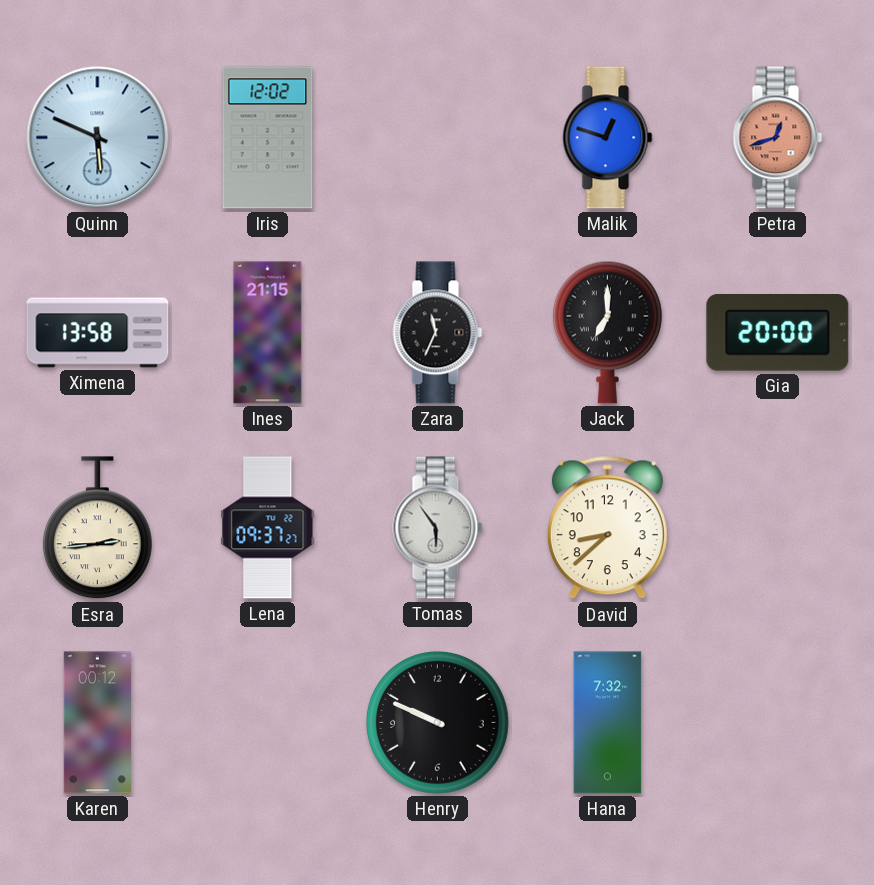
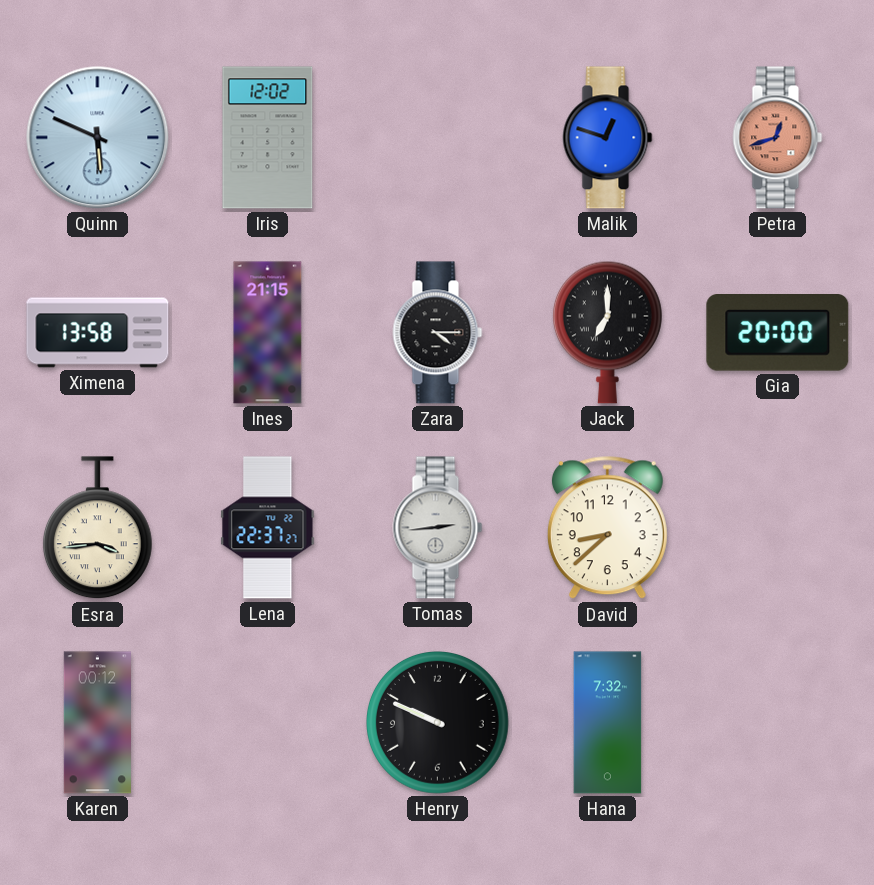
Zara: 11:34 -> 4:15
Esra: 2:44 -> 3:44
Lena: 09:37 -> 22:37
Tomas: 5:54 -> 2:44
